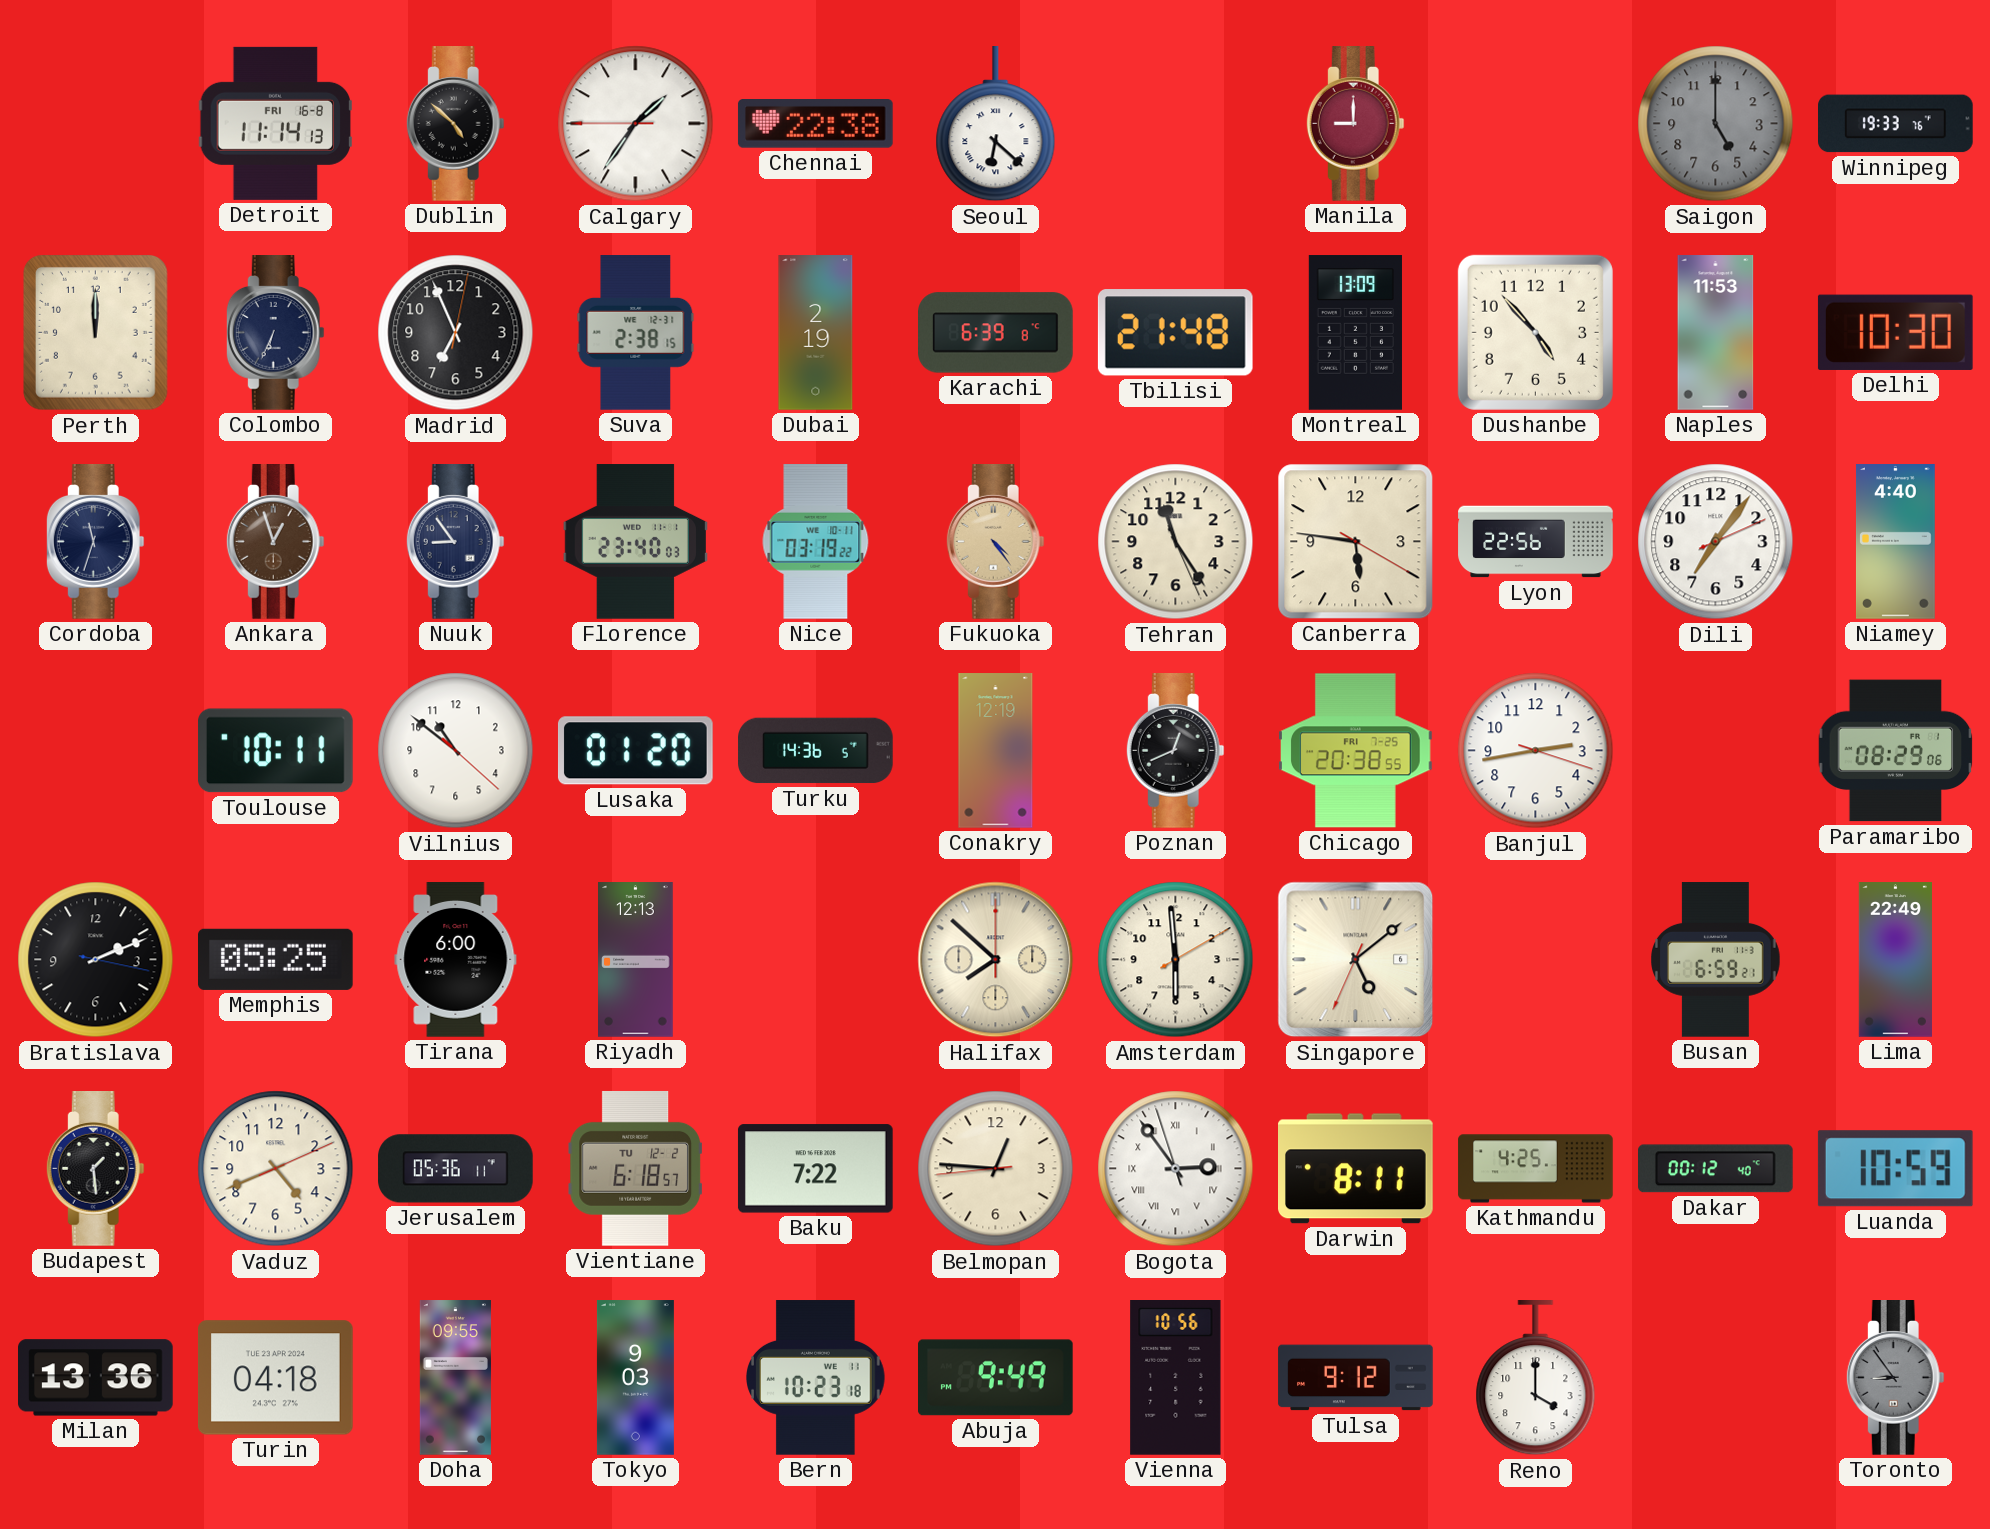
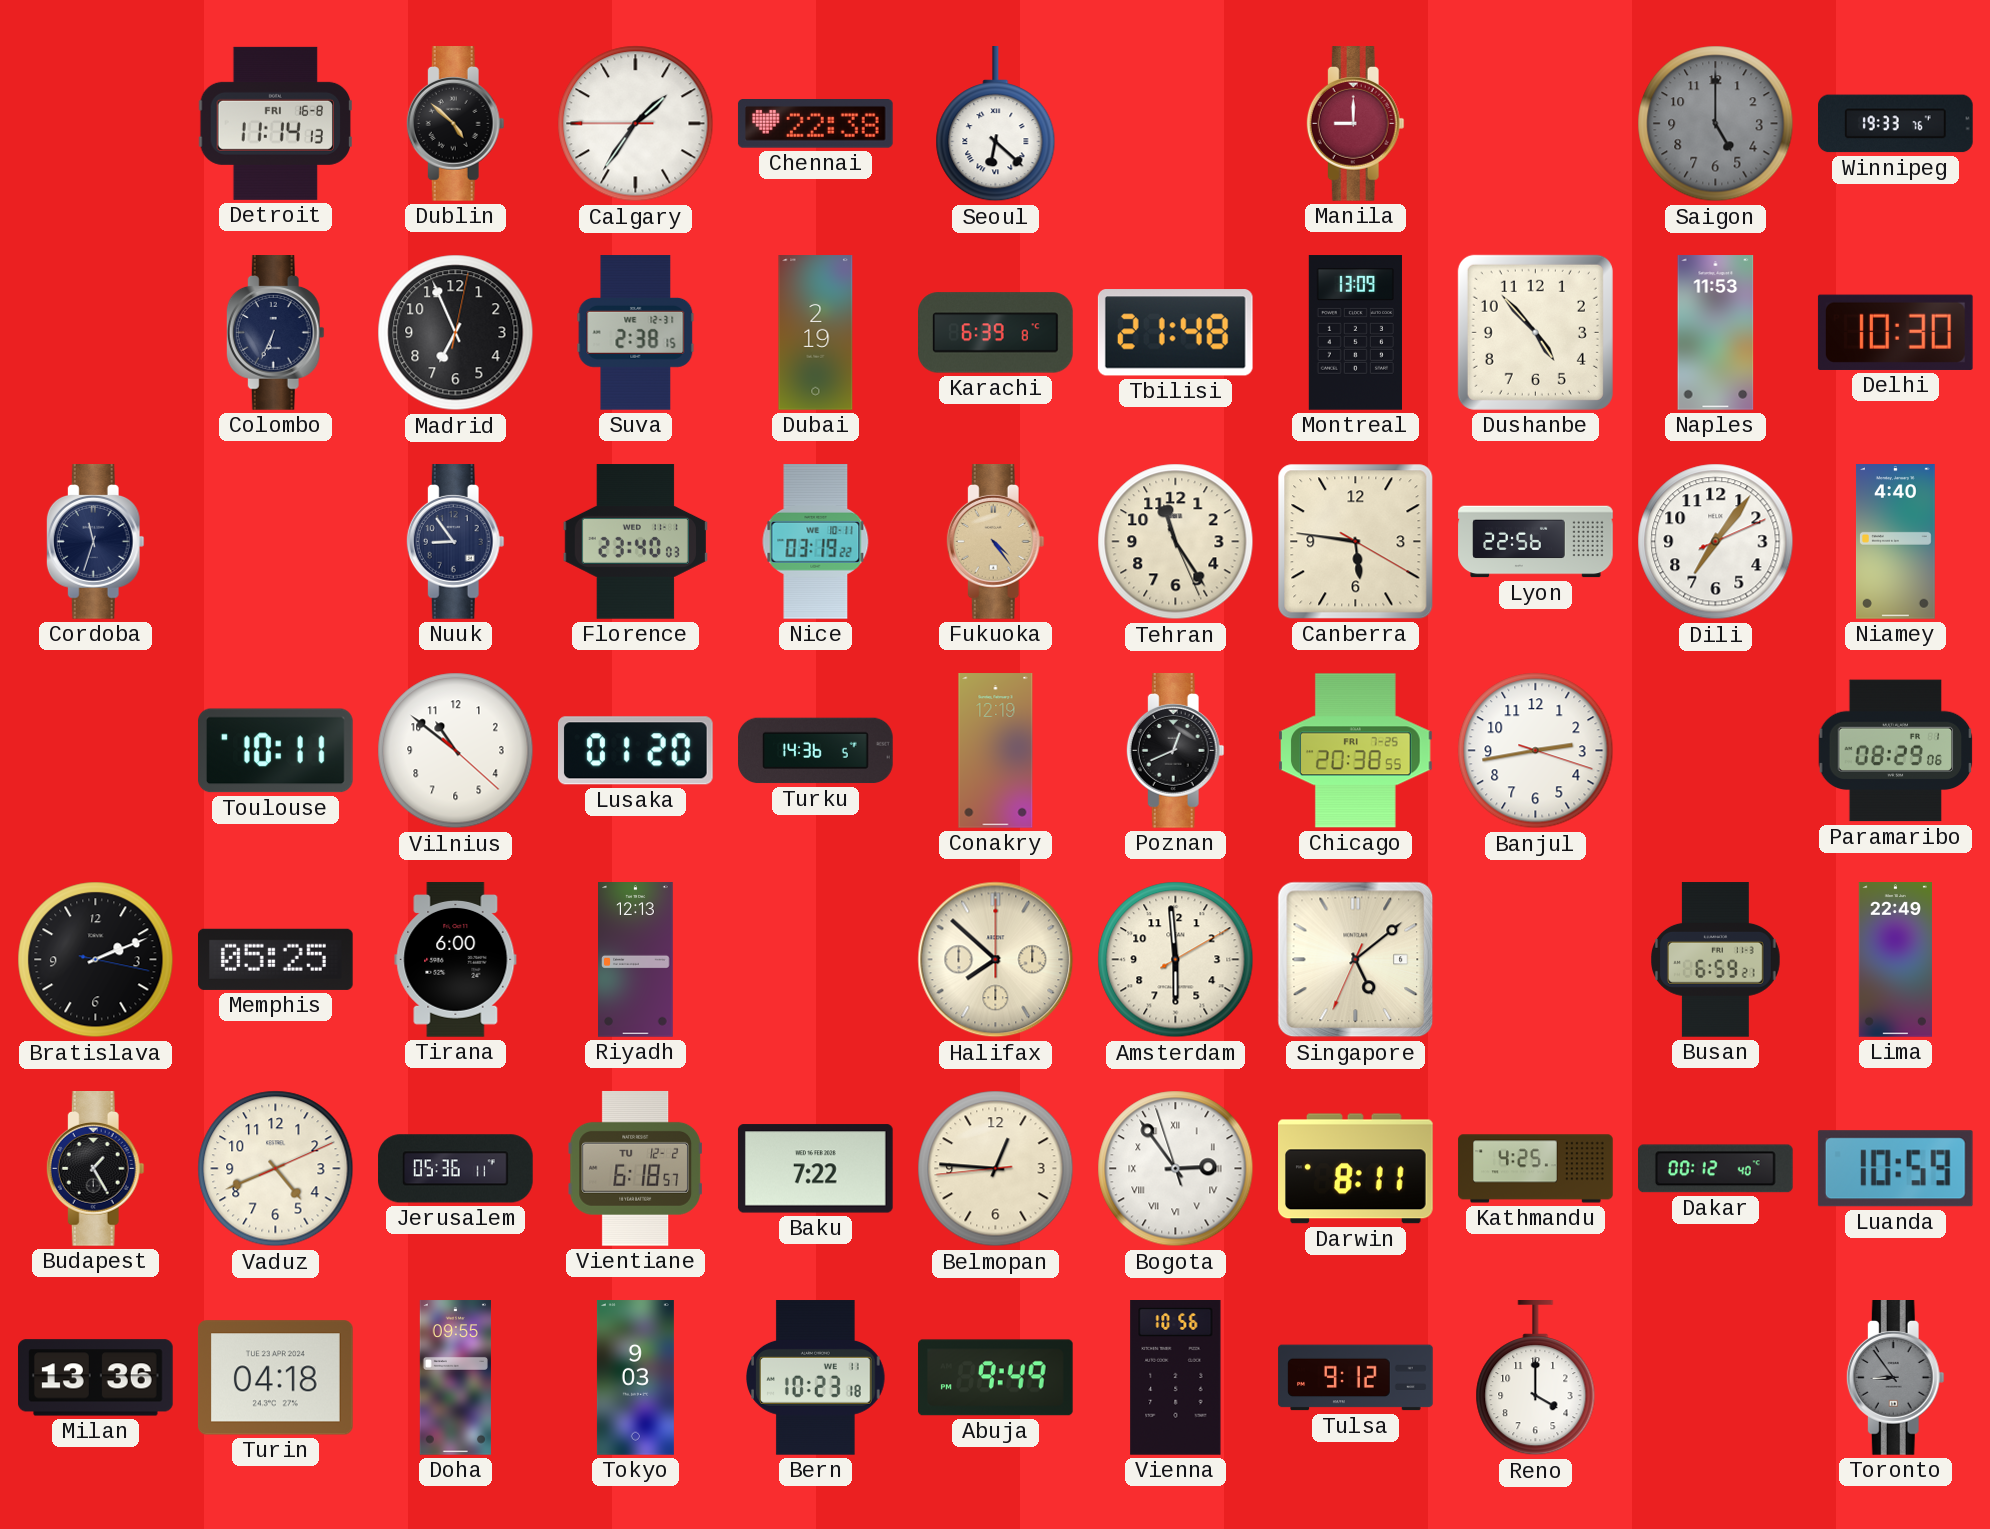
Perth: 12:00 -> none
Ankara: 12:57 -> none
Budapest: 1:29 -> 1:25
